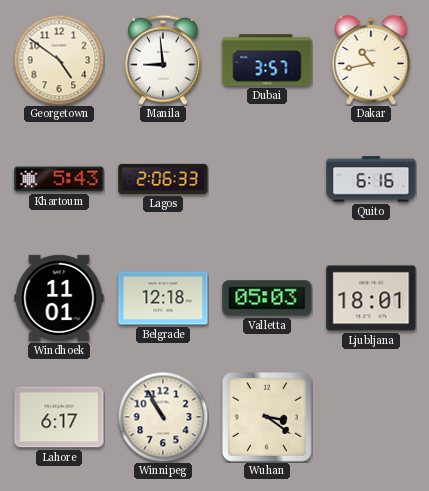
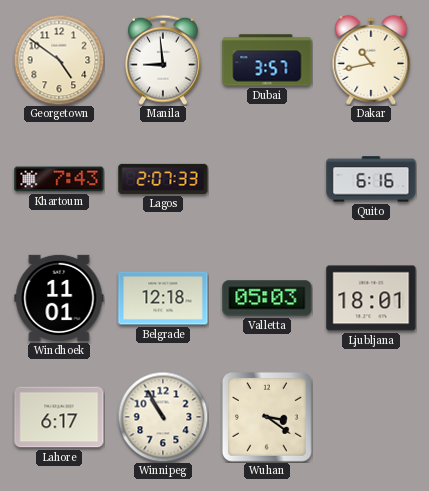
Khartoum: 5:43 -> 7:43
Lagos: 2:06 -> 2:07
